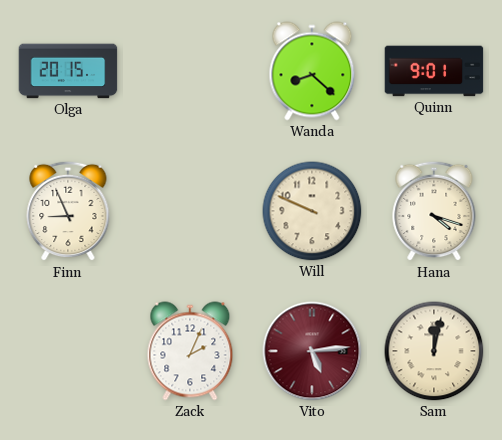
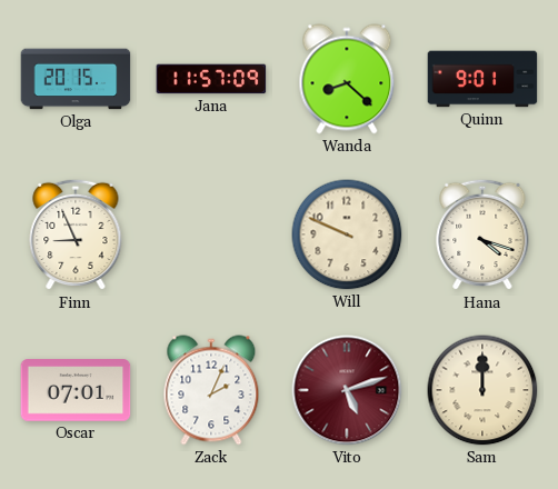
Jana: none -> 11:57
Oscar: none -> 07:01
Vito: 5:14 -> 5:12
Sam: 12:02 -> 12:00
